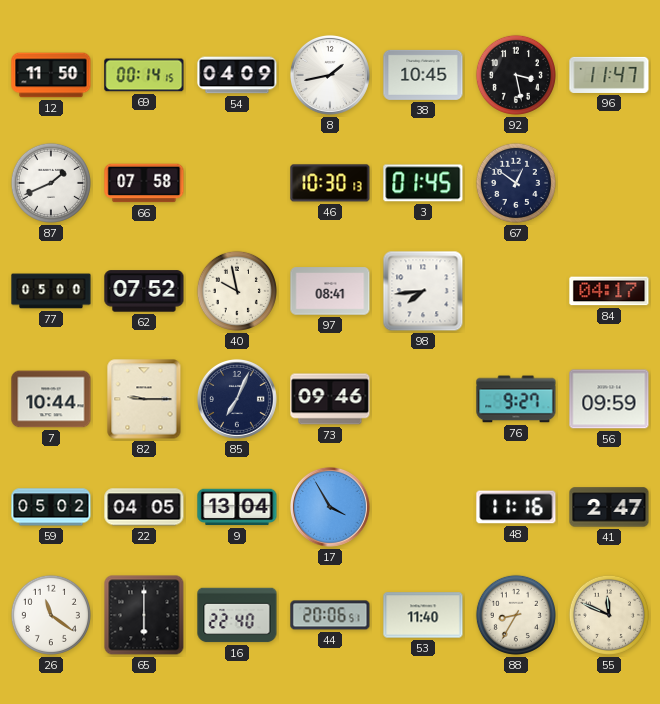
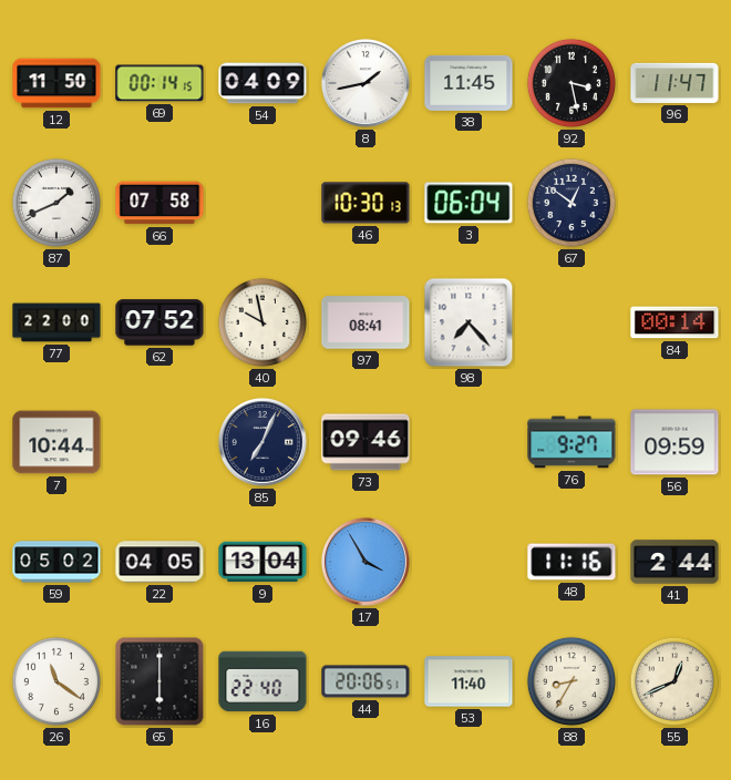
38: 10:45 -> 11:45
3: 01:45 -> 06:04
77: 05:00 -> 22:00
98: 7:44 -> 7:23
84: 04:17 -> 00:14
82: 9:15 -> none
41: 2:47 -> 2:44
55: 11:49 -> 12:41
